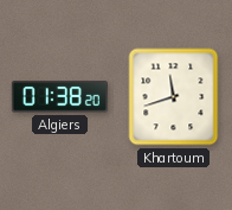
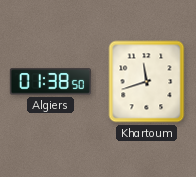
Algiers: 01:38:20 -> 01:38:50
